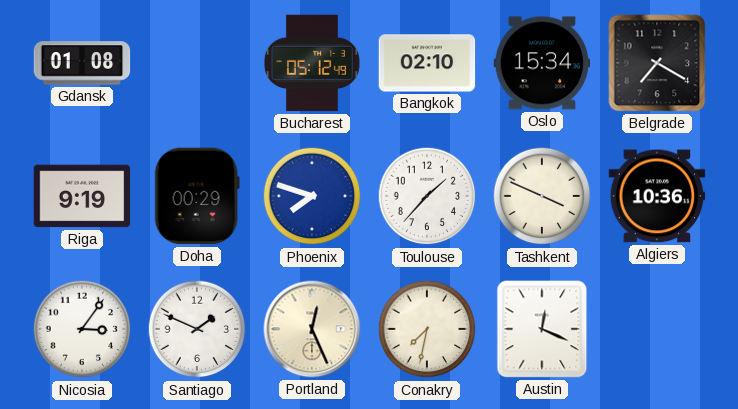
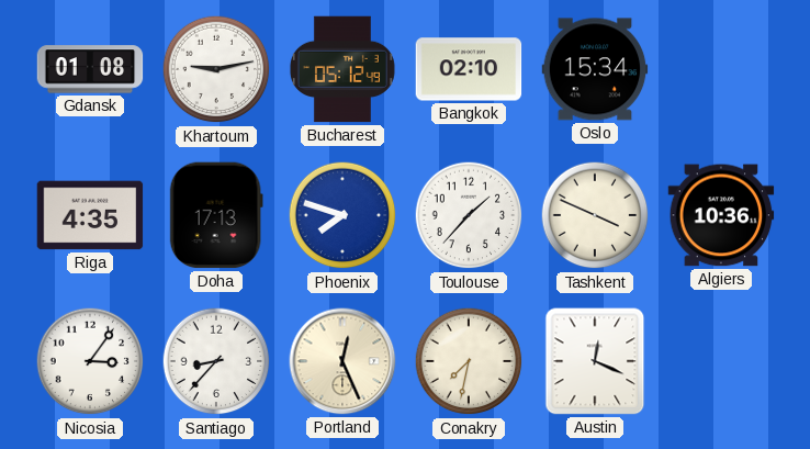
Khartoum: none -> 9:13
Belgrade: 7:20 -> none
Riga: 9:19 -> 4:35
Doha: 00:29 -> 17:13
Santiago: 1:49 -> 8:37
